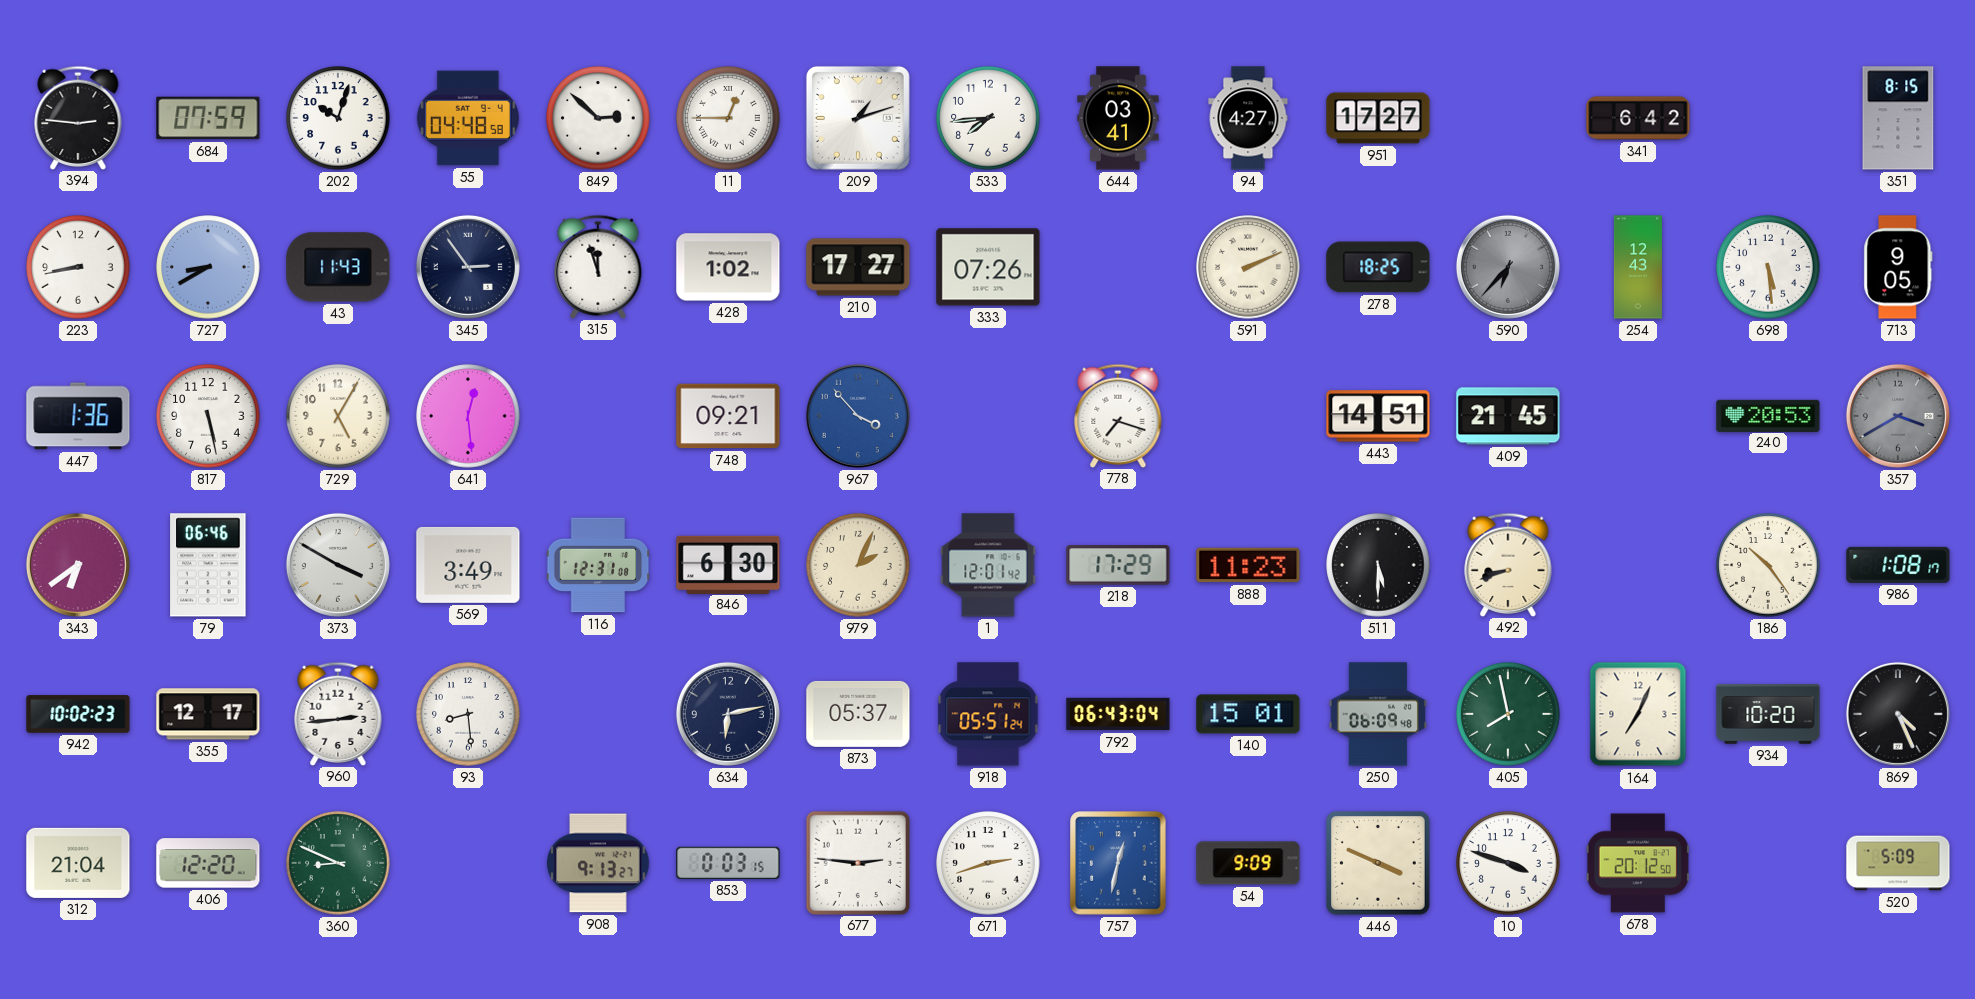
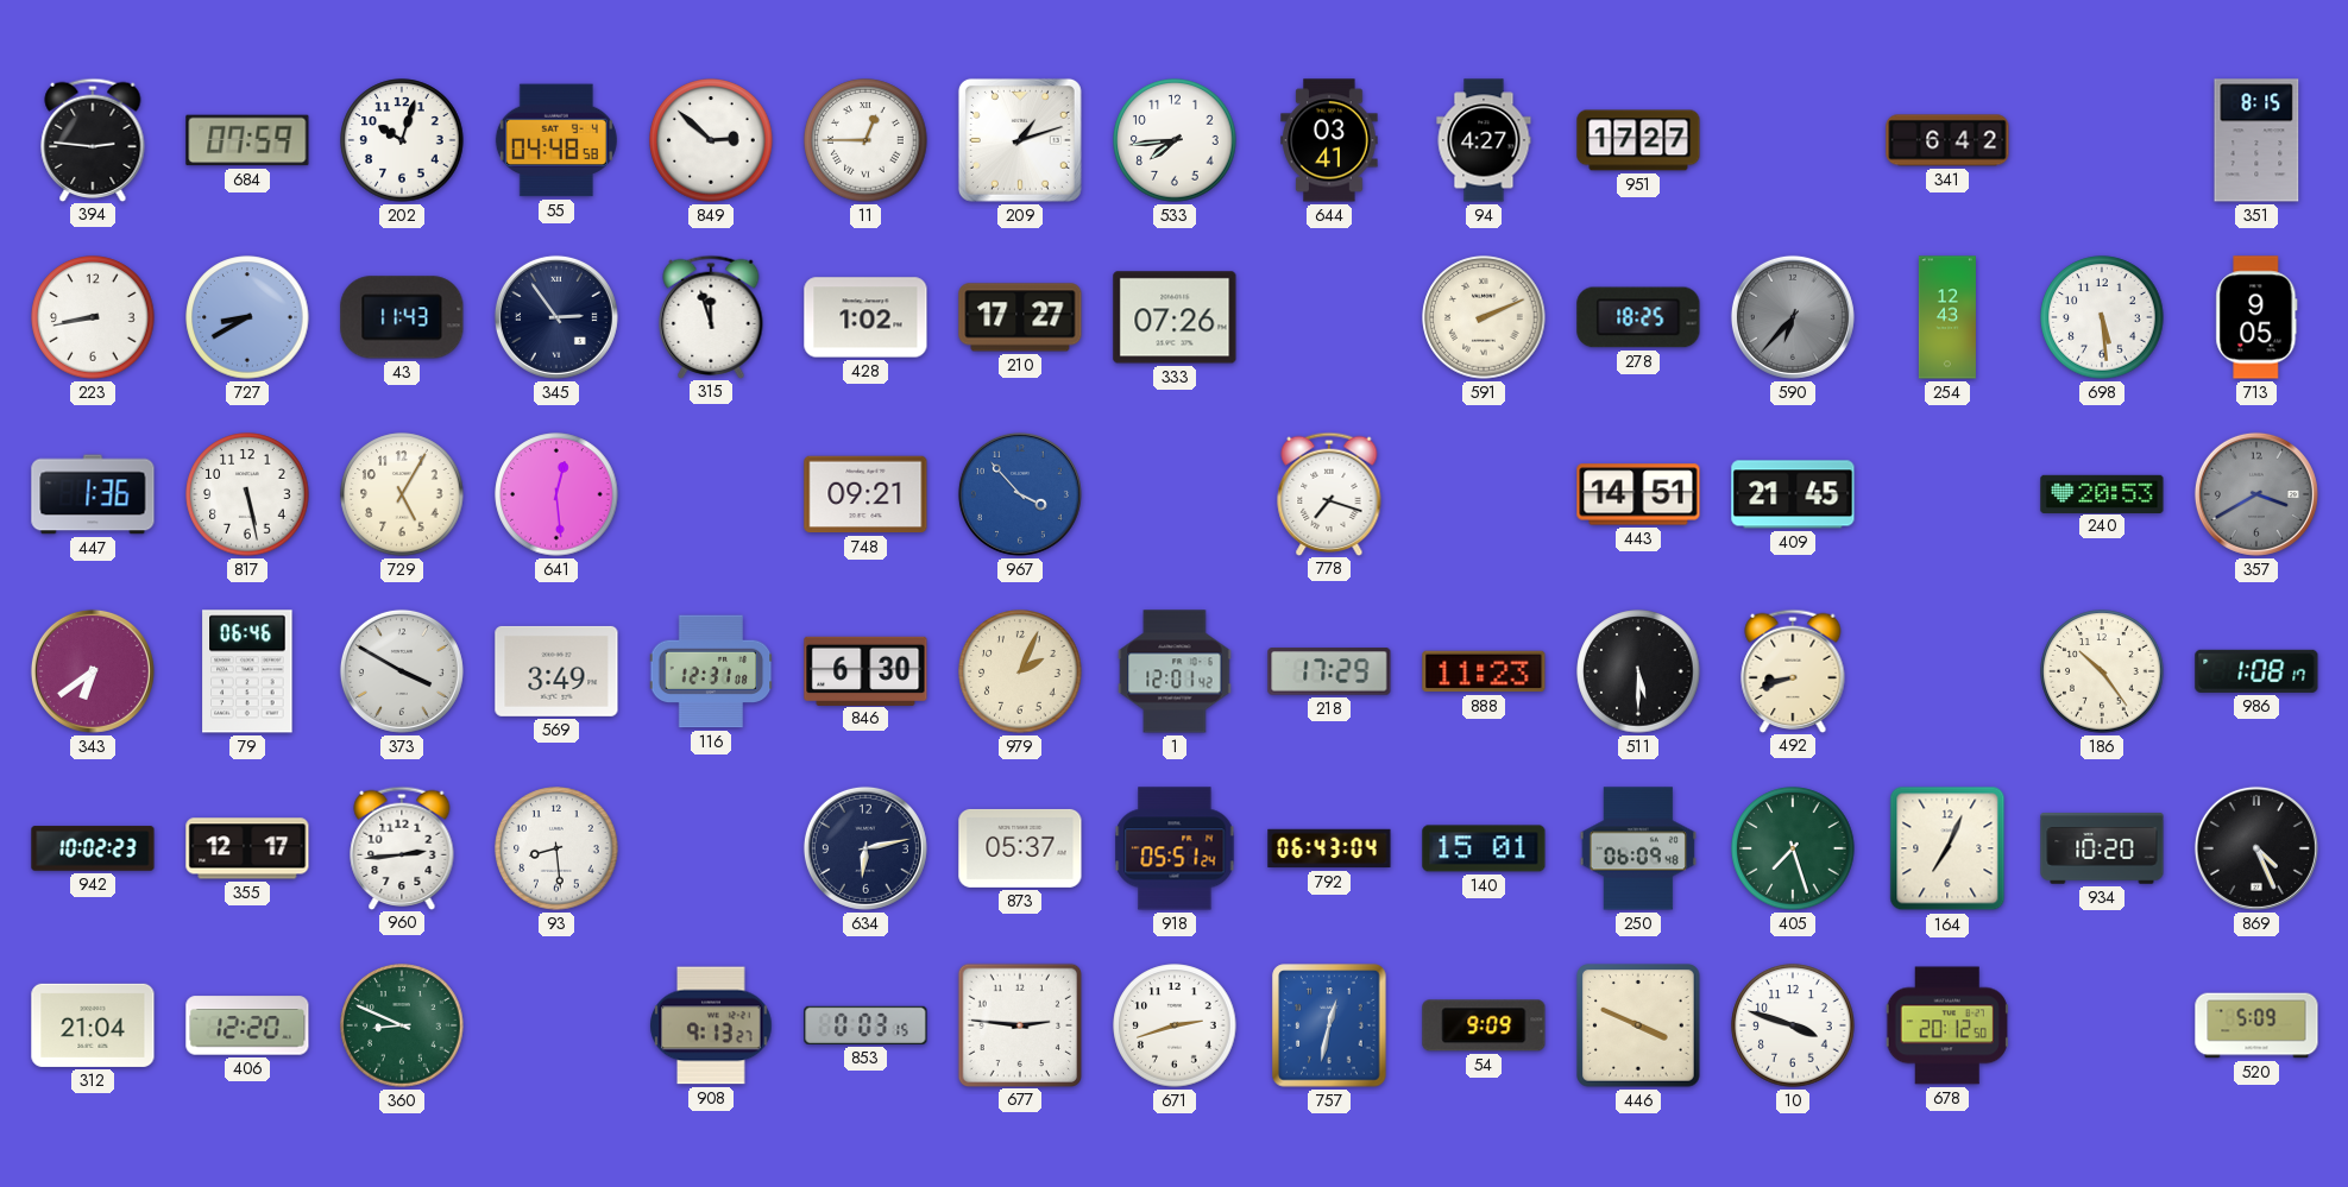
405: 7:58 -> 7:27
